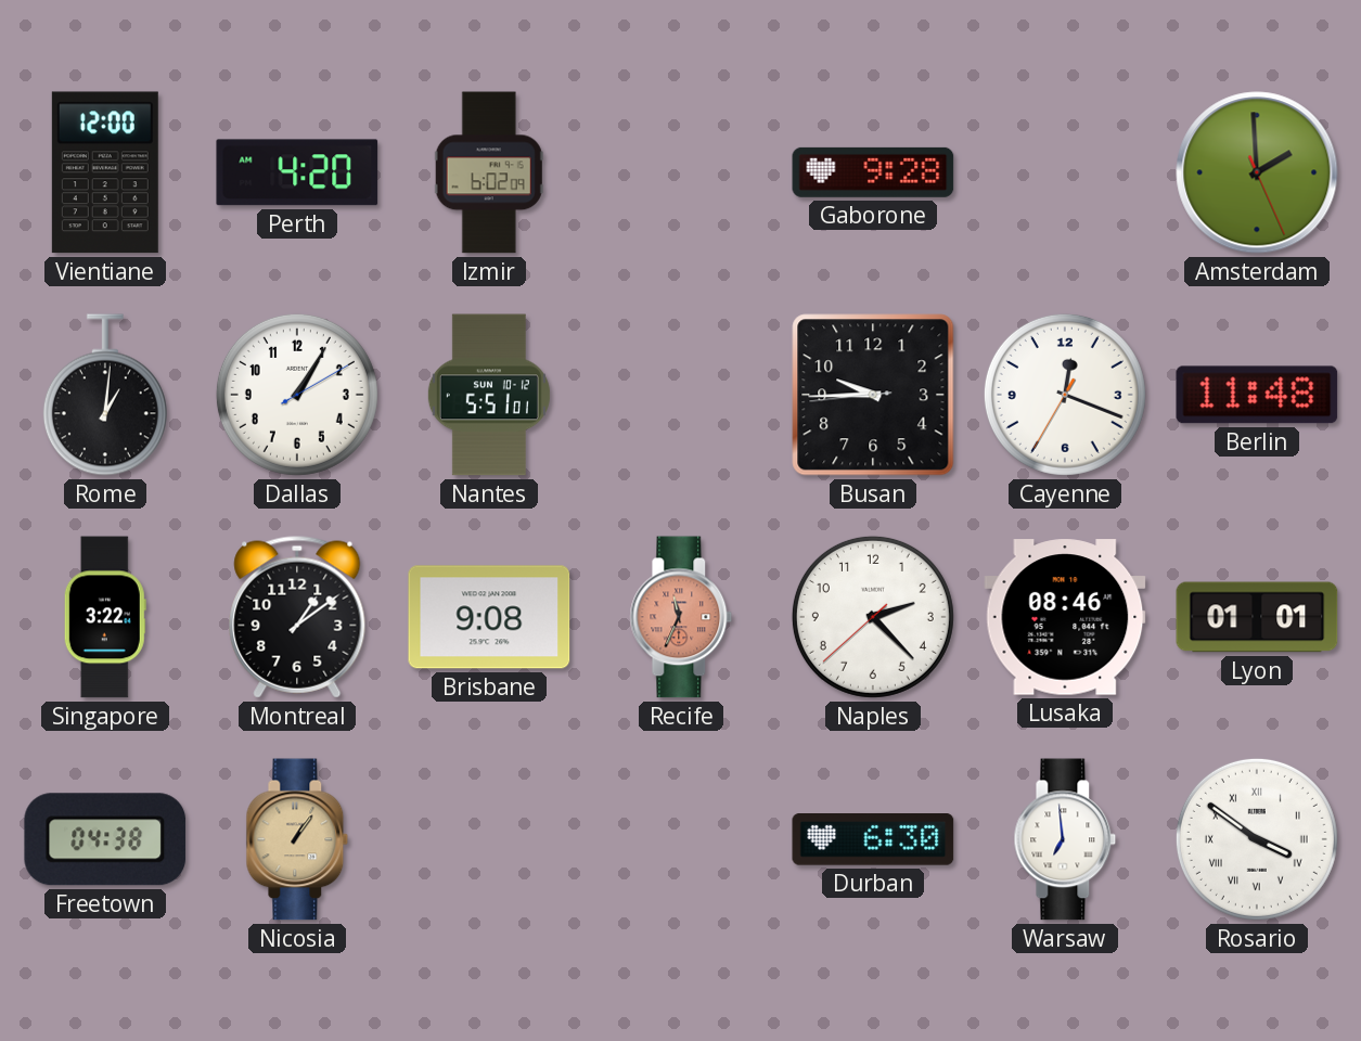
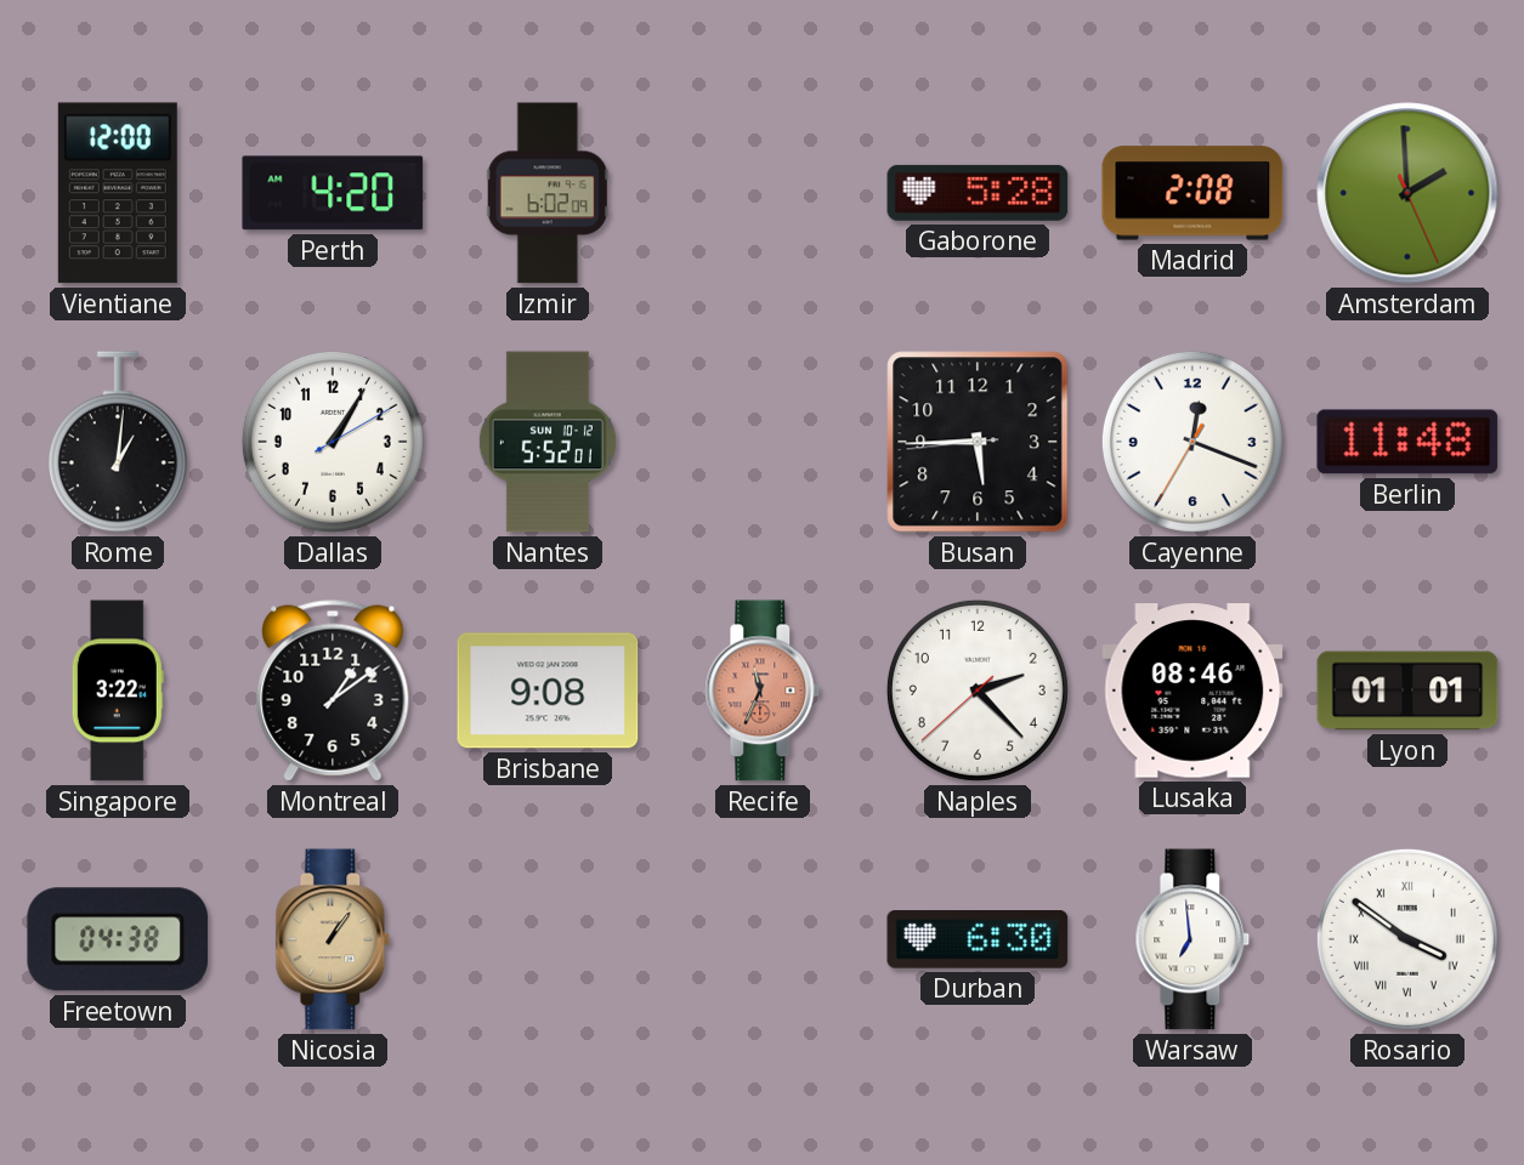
Gaborone: 9:28 -> 5:28
Madrid: none -> 2:08
Nantes: 5:51 -> 5:52
Busan: 9:44 -> 5:44
